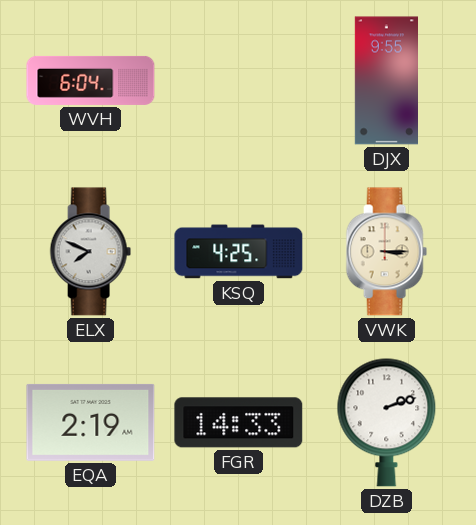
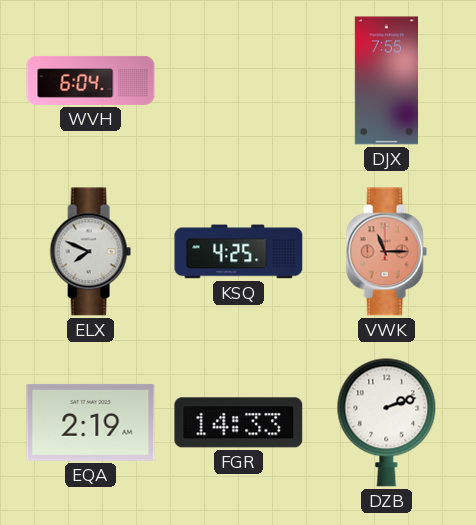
DJX: 9:55 -> 7:55
VWK: 3:15 -> 11:15
VWK dial: cream -> salmon
